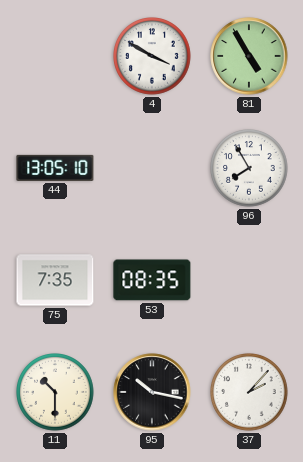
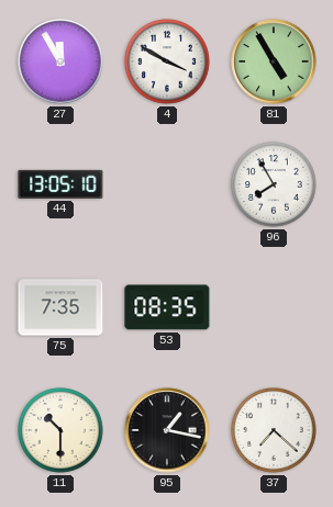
27: none -> 11:55
95: 10:17 -> 1:17
37: 2:07 -> 7:22
